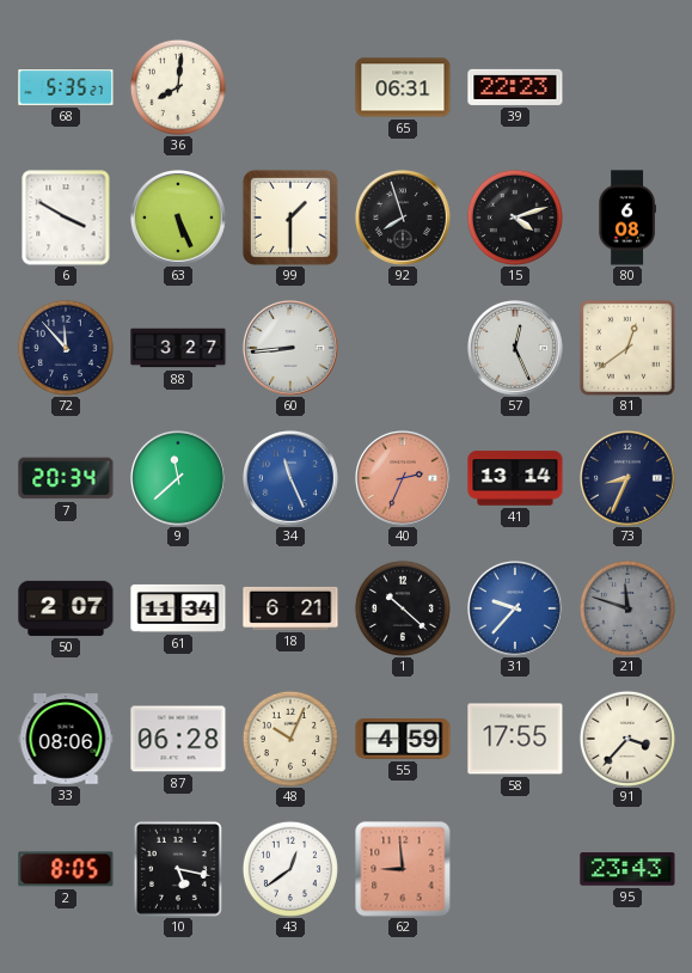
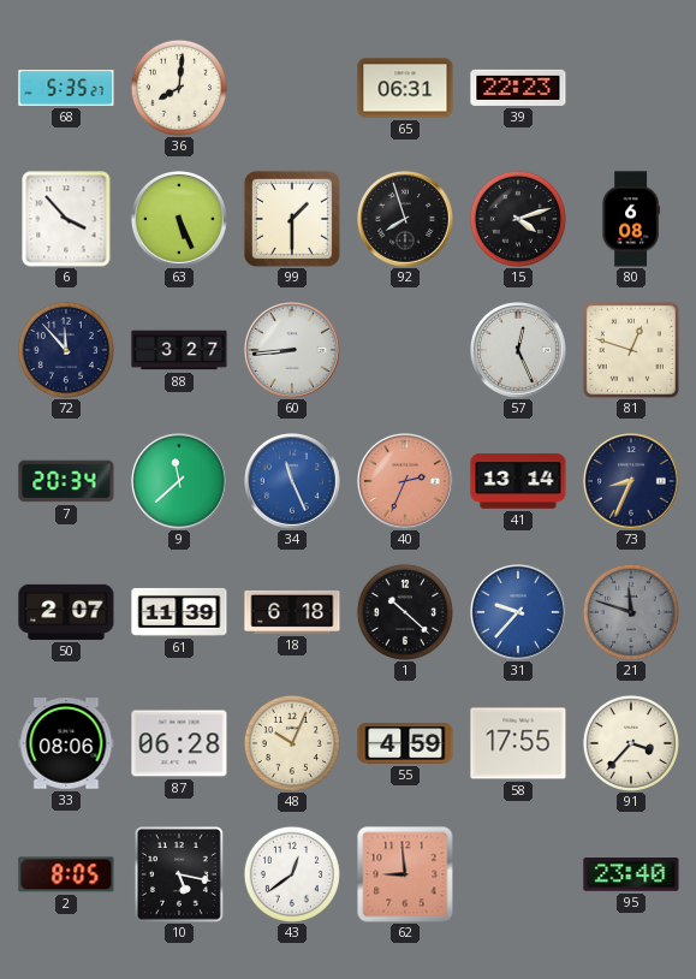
6: 3:50 -> 3:53
81: 12:39 -> 12:48
61: 11:34 -> 11:39
18: 6:21 -> 6:18
95: 23:43 -> 23:40
